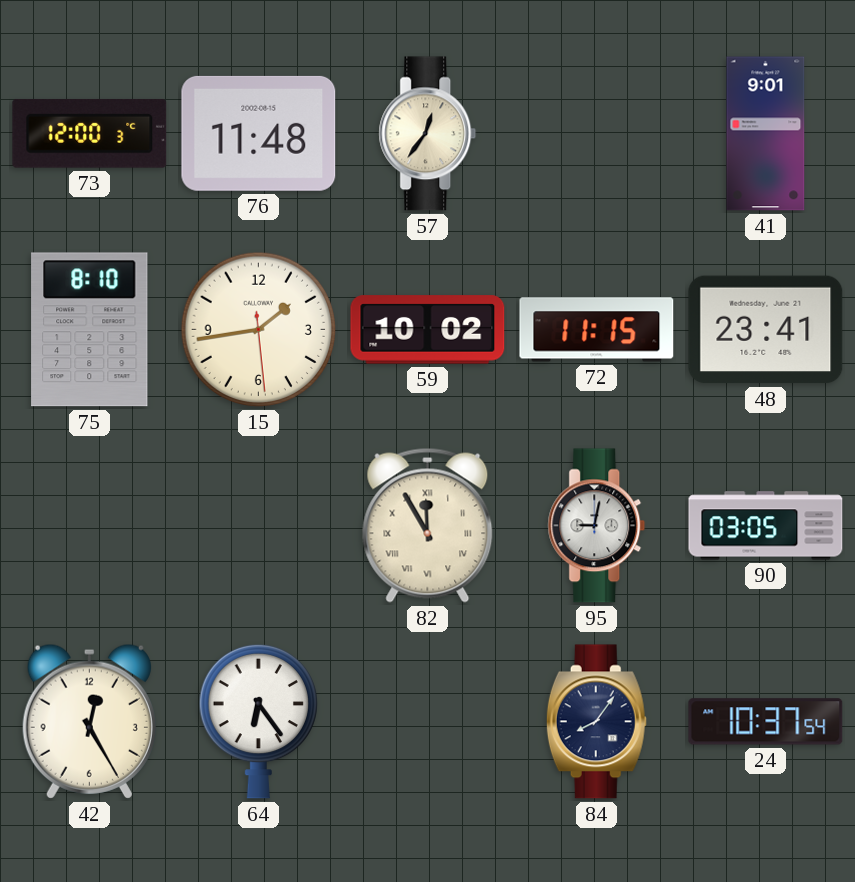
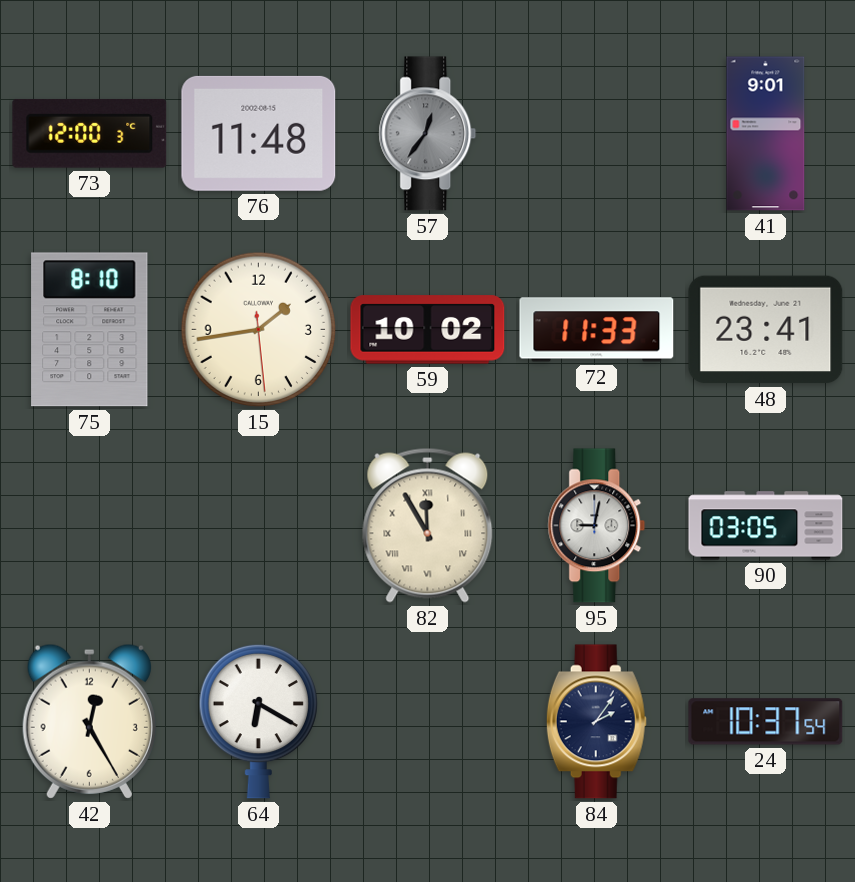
57 dial: cream -> grey
72: 11:15 -> 11:33
64: 6:24 -> 6:20
84: 8:06 -> 2:06
